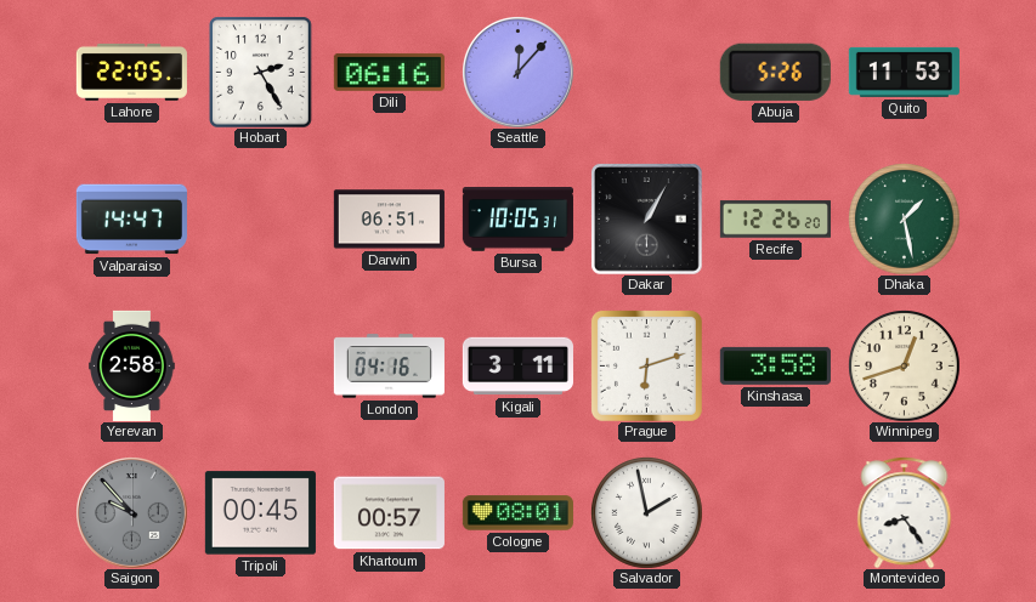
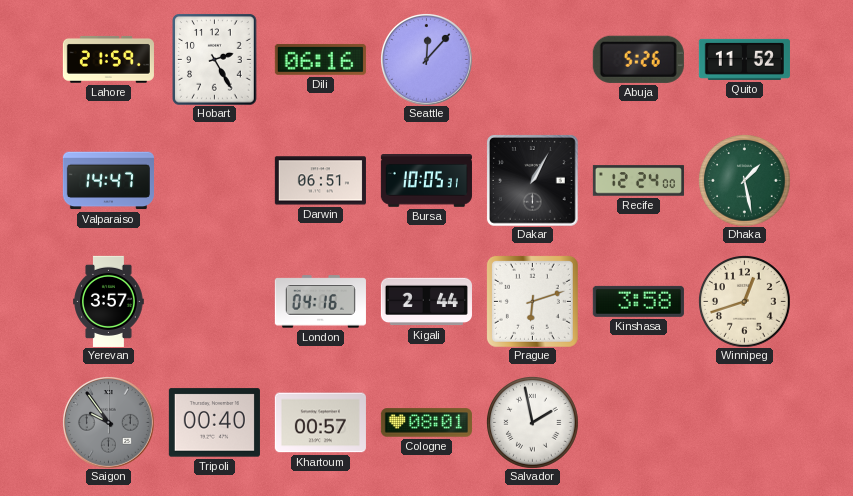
Lahore: 22:05 -> 21:59
Quito: 11:53 -> 11:52
Recife: 12:26 -> 12:24
Yerevan: 2:58 -> 3:57
Kigali: 3:11 -> 2:44
Saigon: 9:53 -> 9:54
Tripoli: 00:45 -> 00:40
Montevideo: 8:24 -> none
